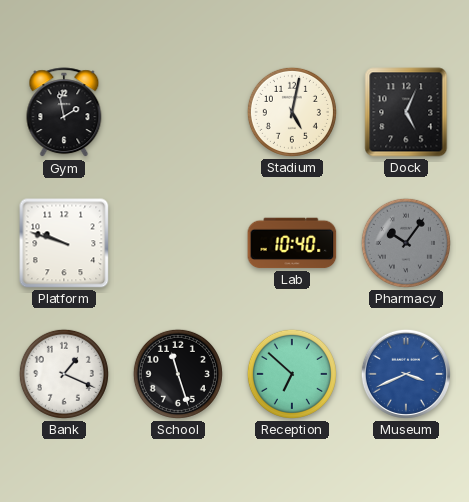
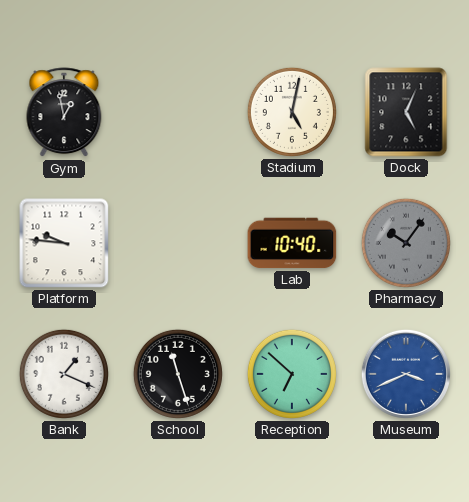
Gym: 1:58 -> 12:58
Platform: 9:48 -> 9:46
